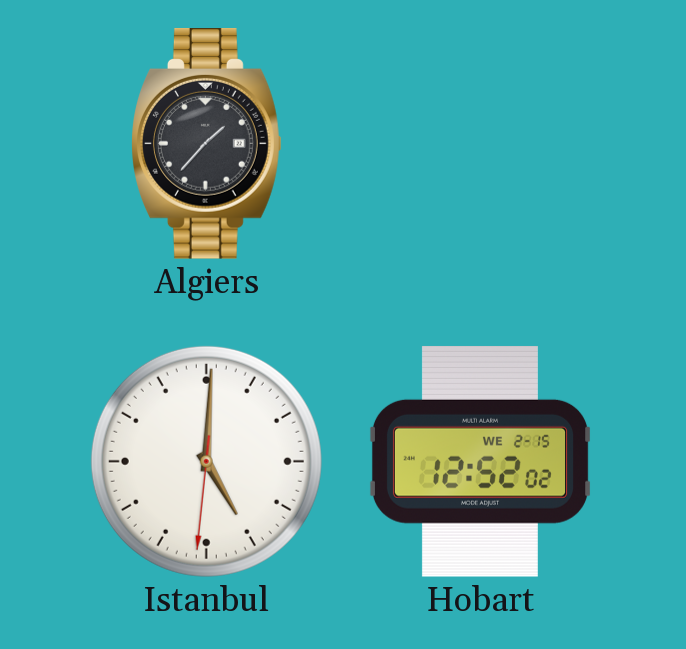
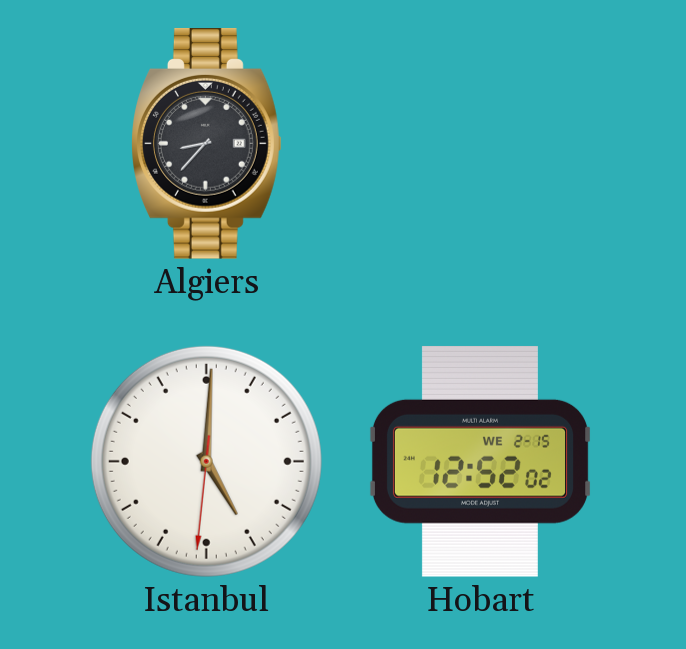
Algiers: 1:37 -> 8:37
